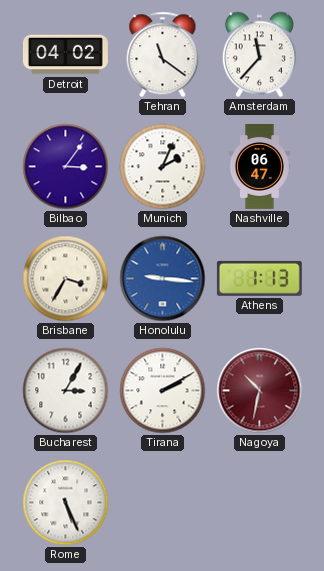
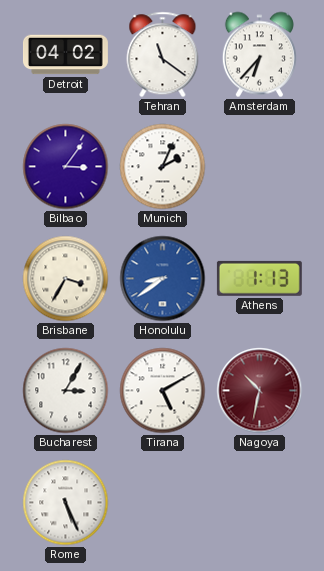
Amsterdam: 11:37 -> 6:37
Nashville: 06:47 -> none
Honolulu: 9:16 -> 8:39
Tirana: 2:10 -> 5:10
